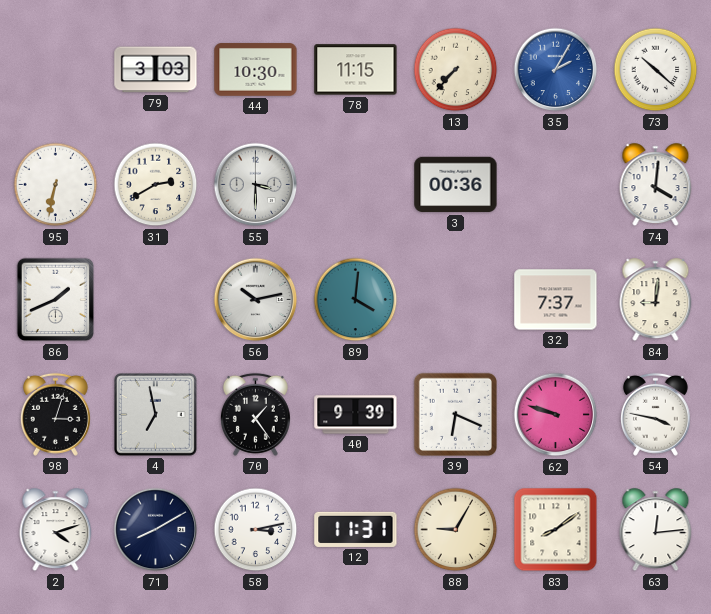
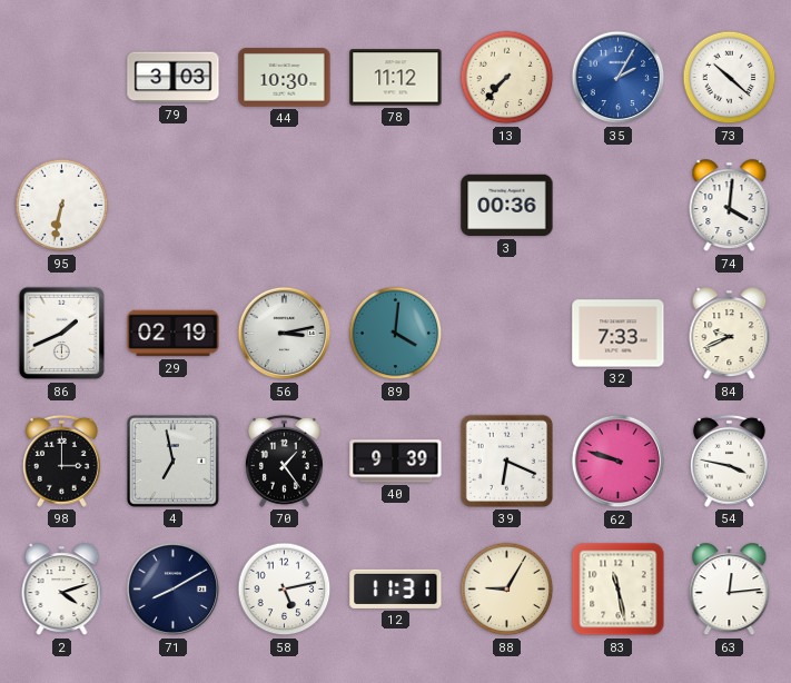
78: 11:15 -> 11:12
31: 2:40 -> none
55: 3:30 -> none
29: none -> 02:19
56: 10:13 -> 3:13
32: 7:37 -> 7:33
84: 9:01 -> 9:41
98: 3:03 -> 3:00
58: 3:13 -> 5:13
83: 8:09 -> 11:28
